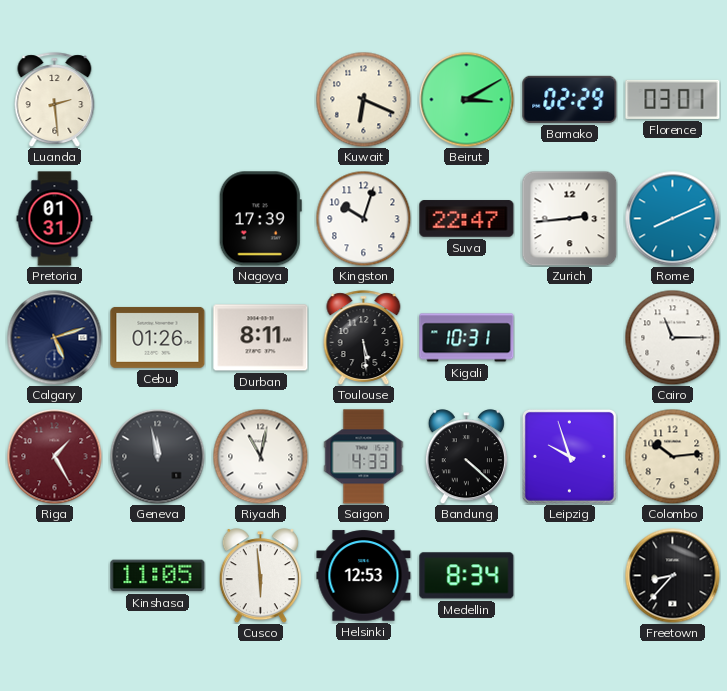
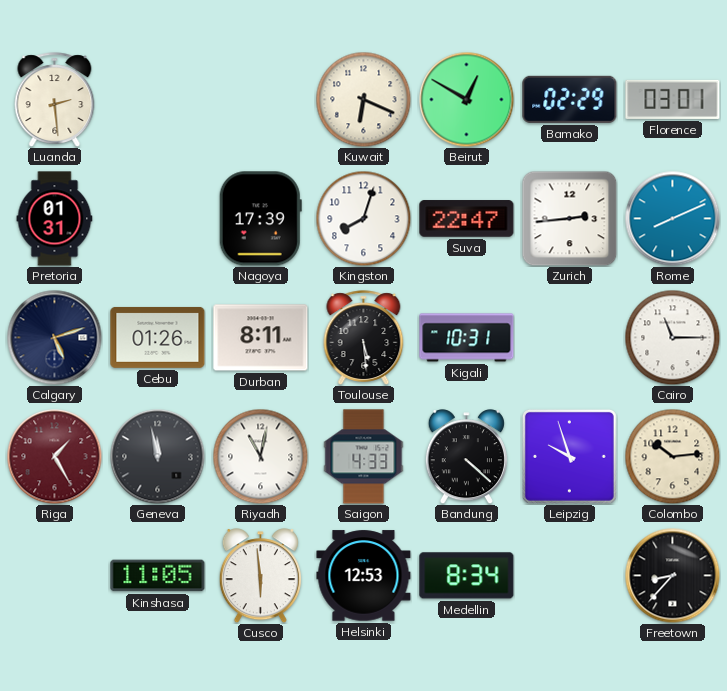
Beirut: 3:10 -> 12:50
Kingston: 10:03 -> 8:03
